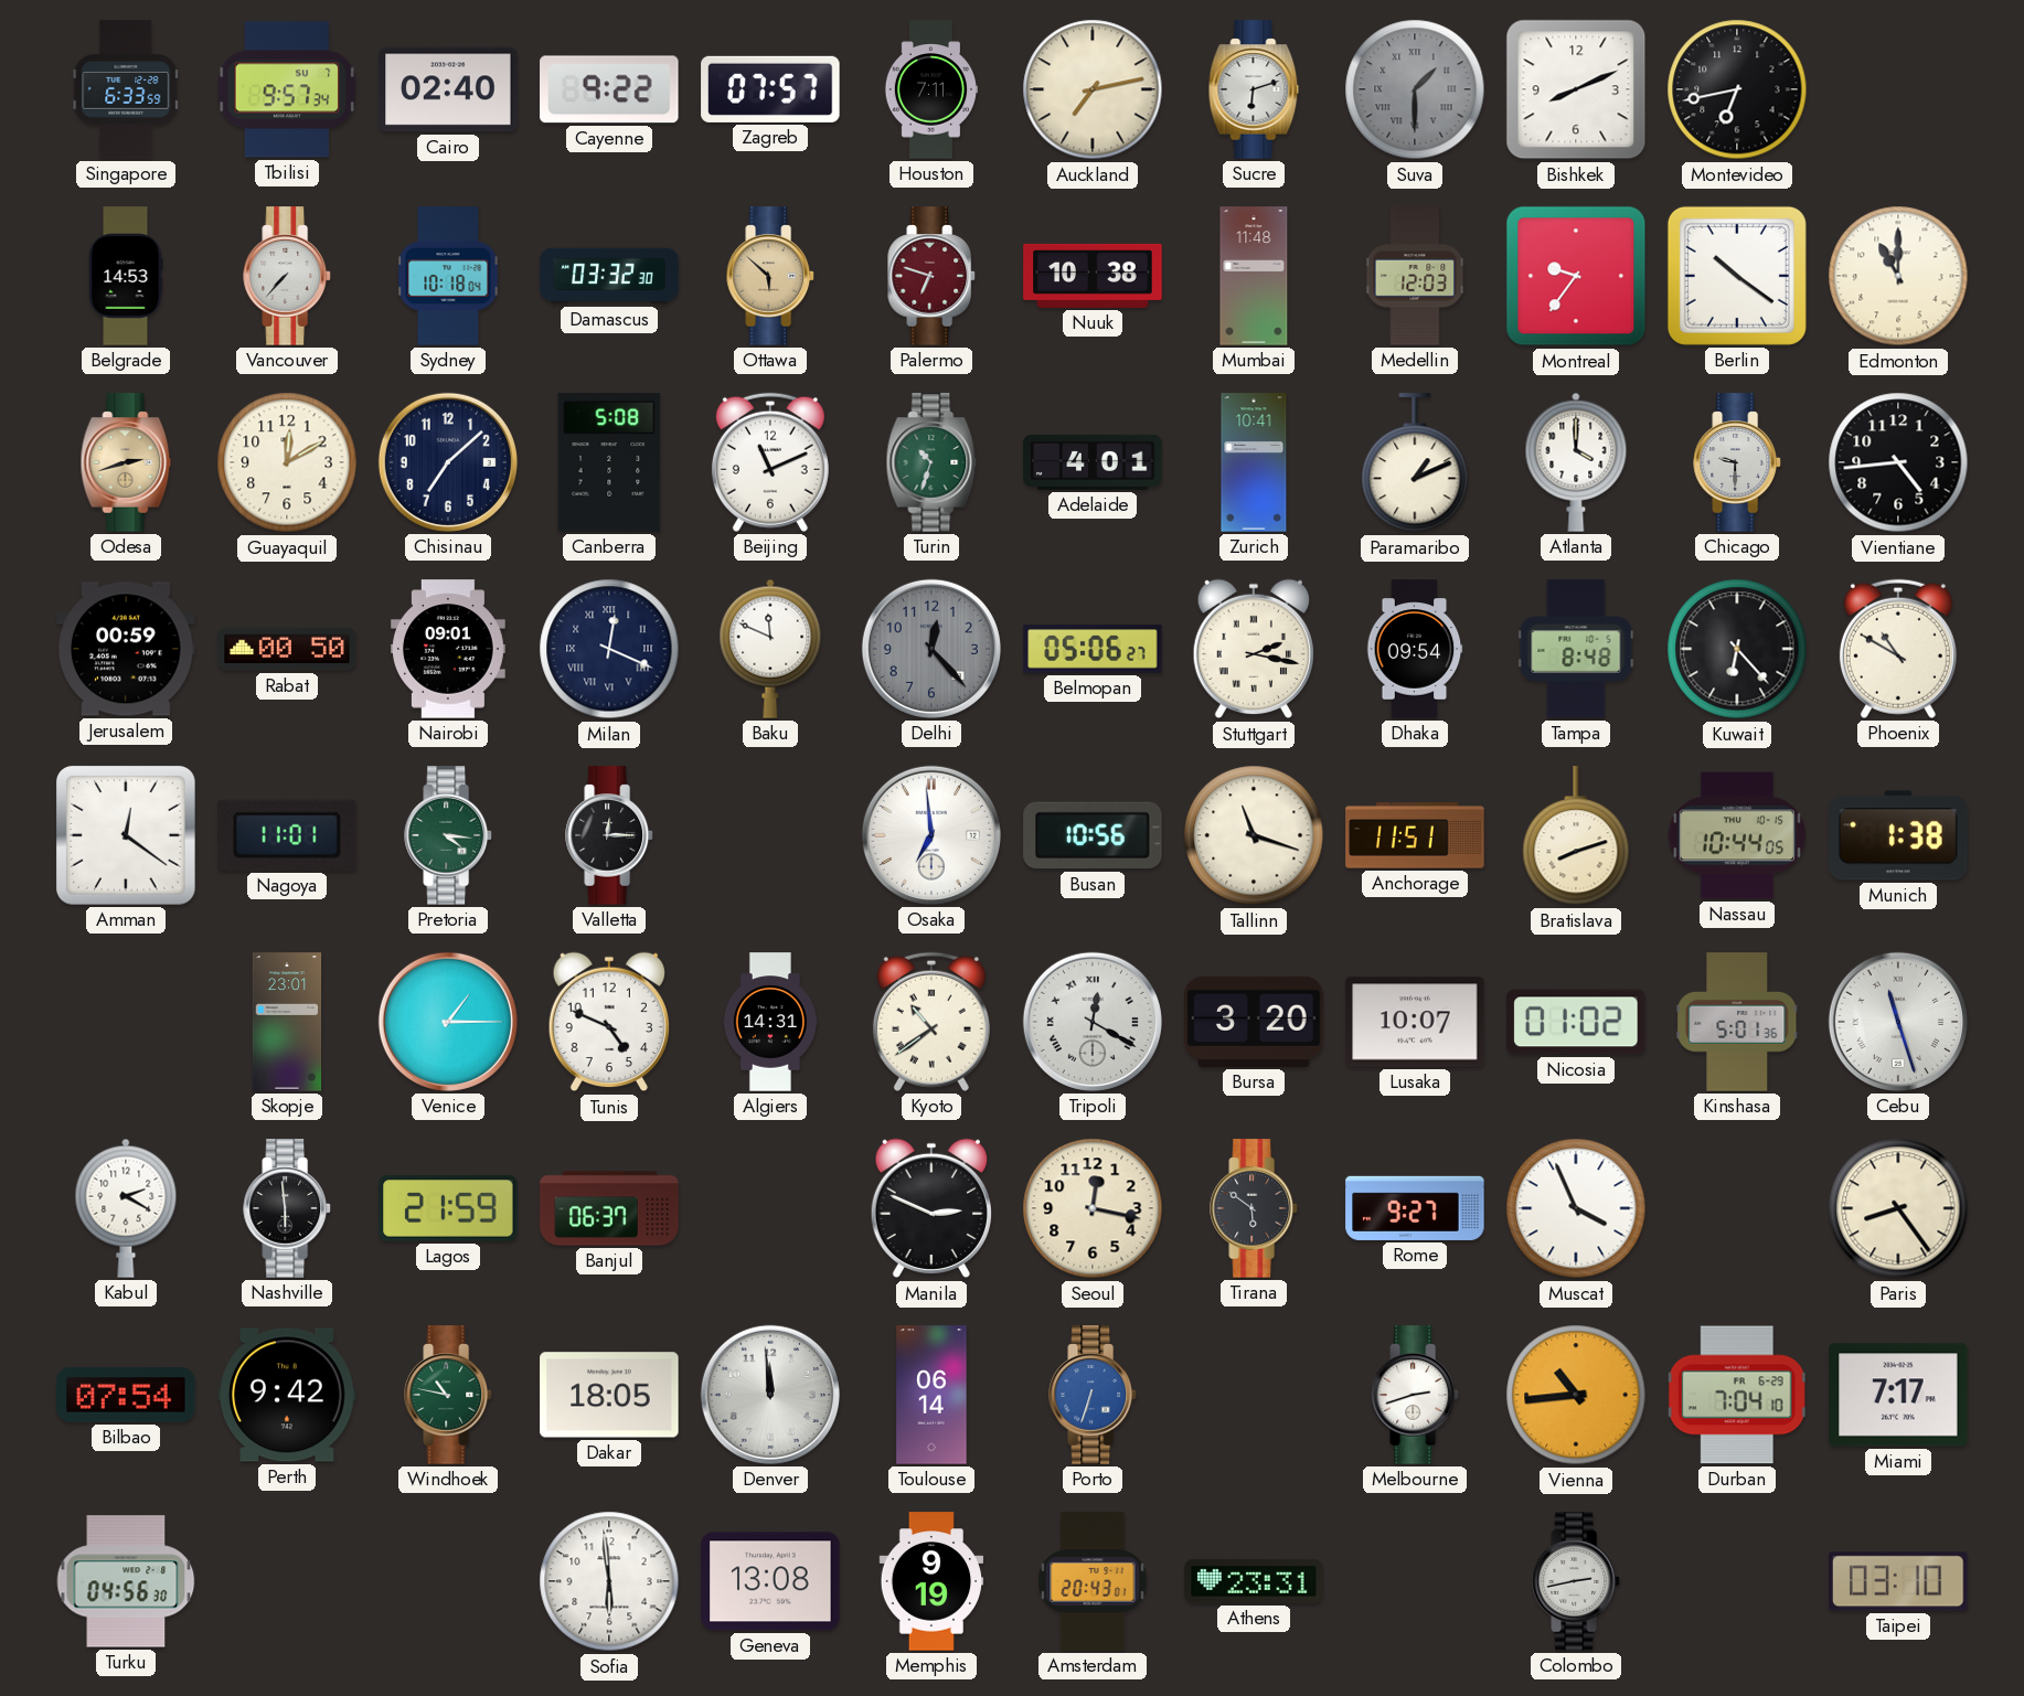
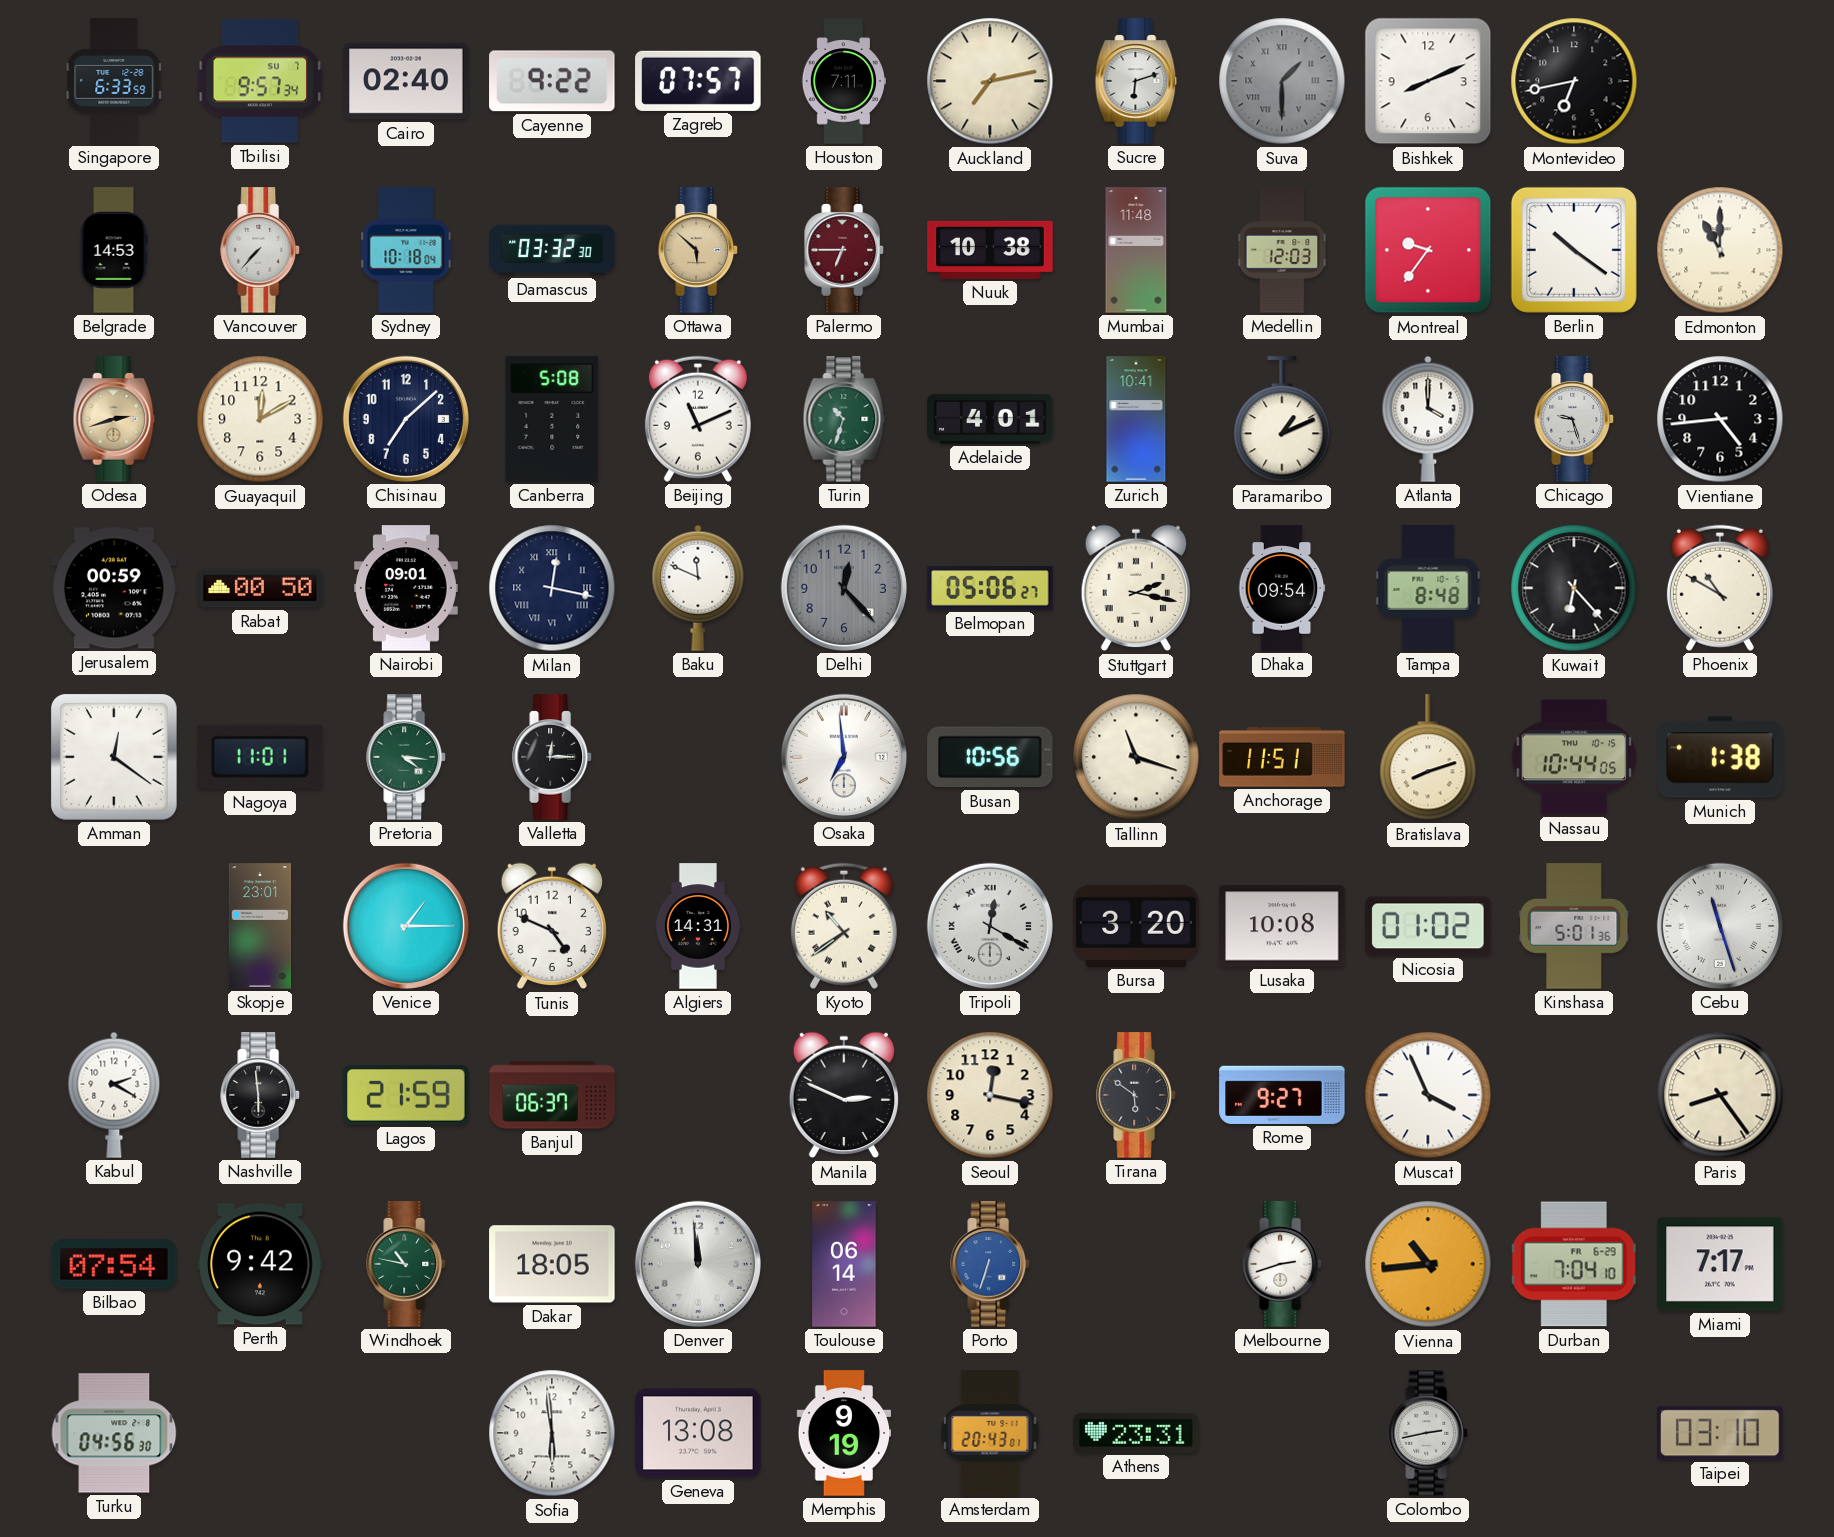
Palermo: 6:48 -> 6:45
Chicago: 9:30 -> 9:27
Milan: 12:19 -> 12:17
Lusaka: 10:07 -> 10:08
